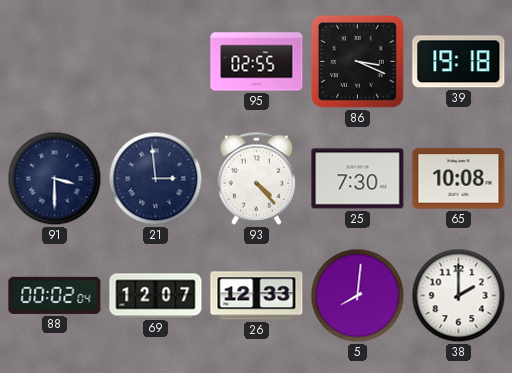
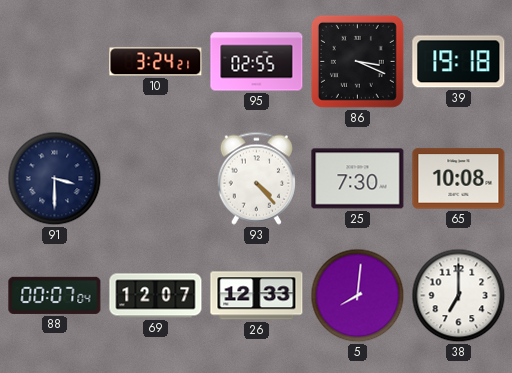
10: none -> 3:24
21: 2:59 -> none
88: 00:02 -> 00:07
38: 2:00 -> 7:00
